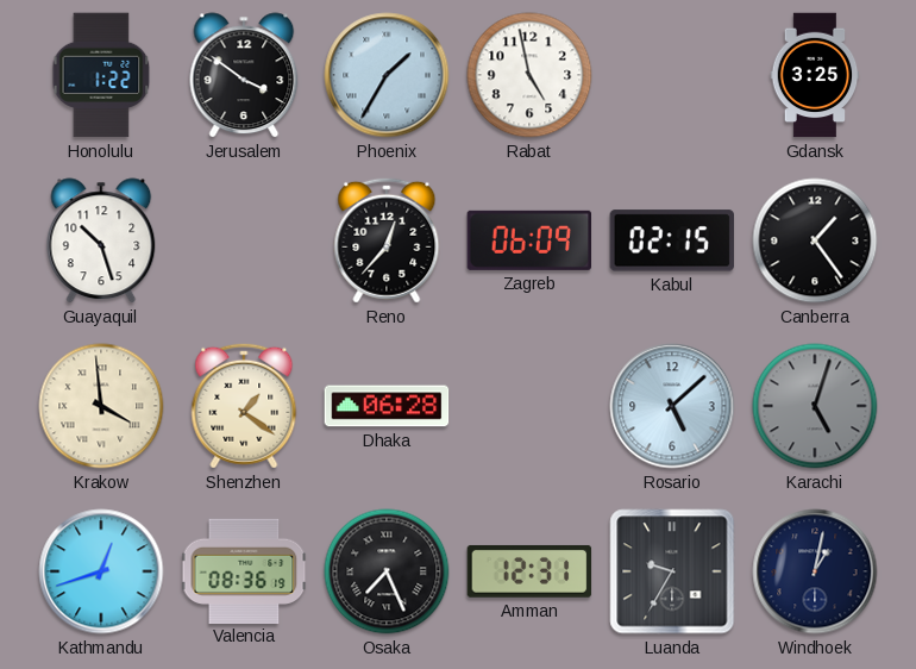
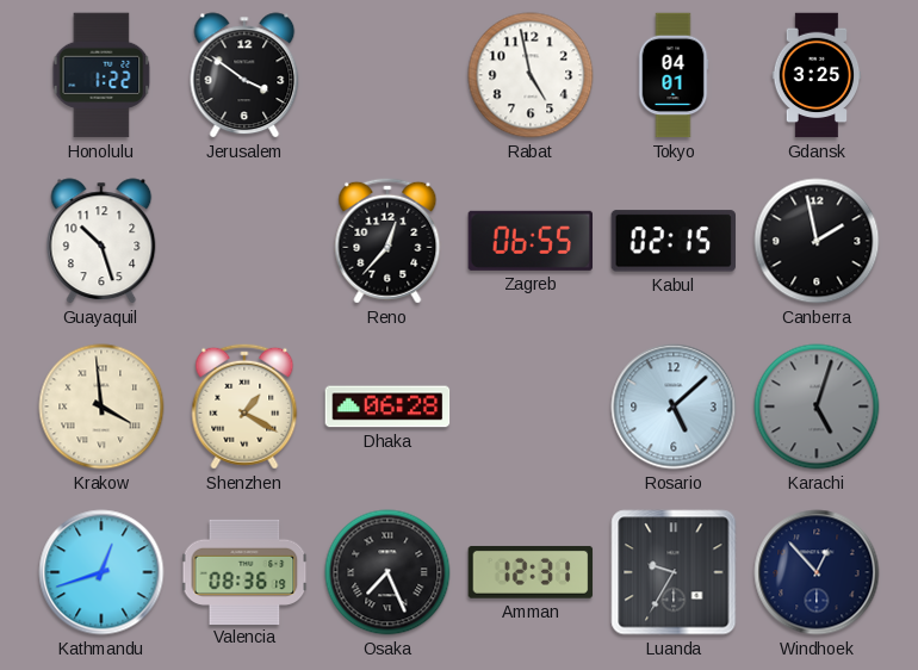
Phoenix: 1:35 -> none
Tokyo: none -> 04:01
Zagreb: 06:09 -> 06:55
Canberra: 1:24 -> 1:58
Shenzhen: 1:21 -> 1:20
Windhoek: 1:02 -> 12:53
